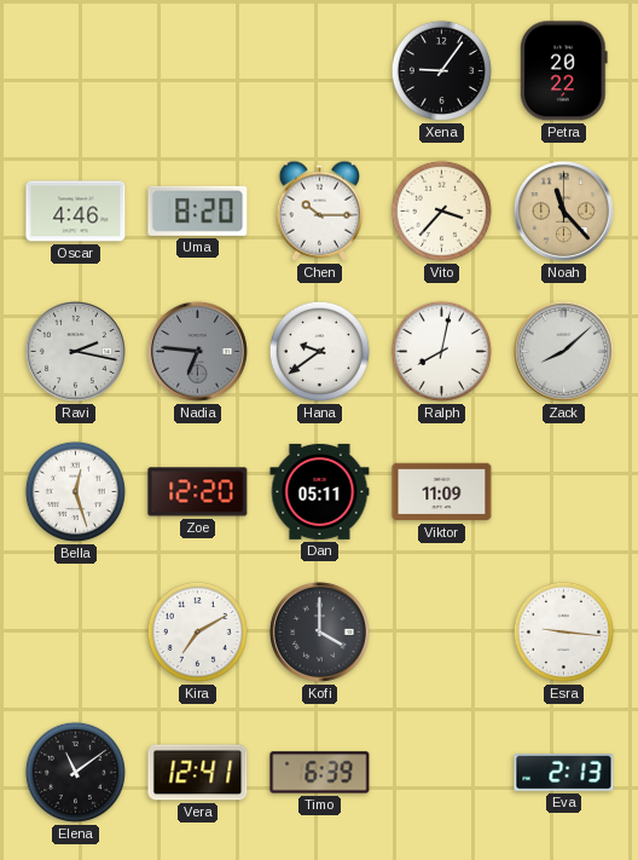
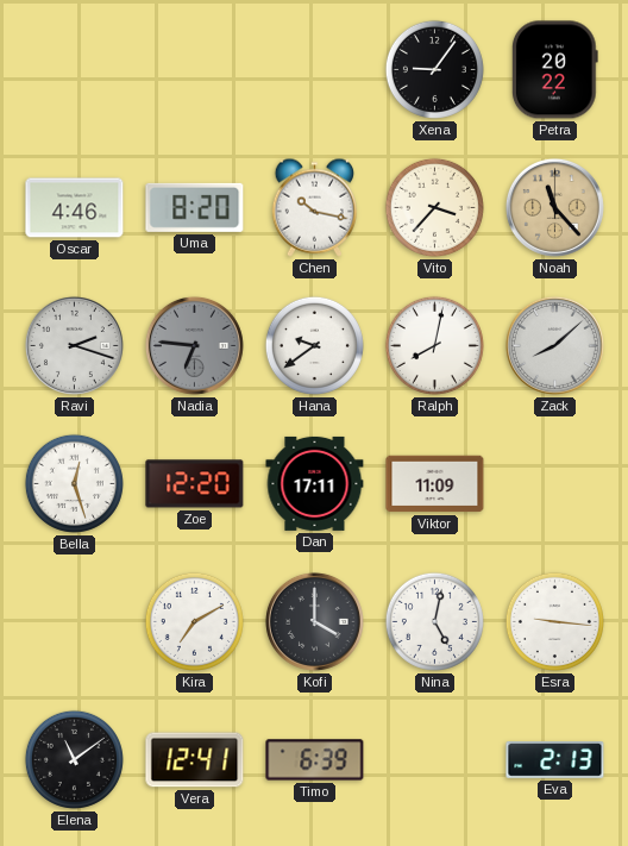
Chen: 10:15 -> 10:17
Ravi: 2:17 -> 2:18
Dan: 05:11 -> 17:11
Nina: none -> 5:02
